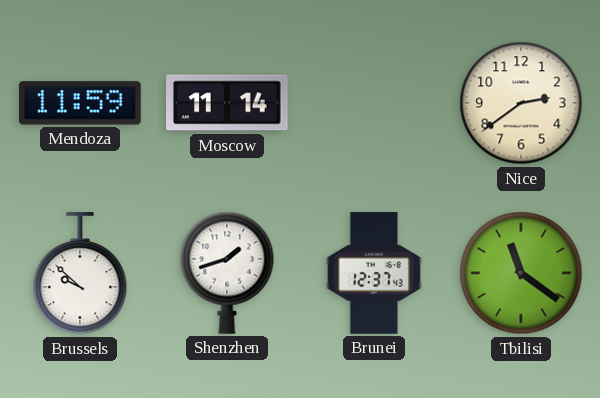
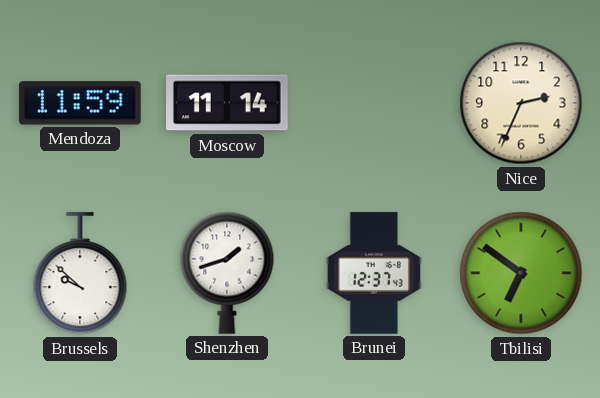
Nice: 2:39 -> 2:34
Tbilisi: 11:21 -> 6:51
